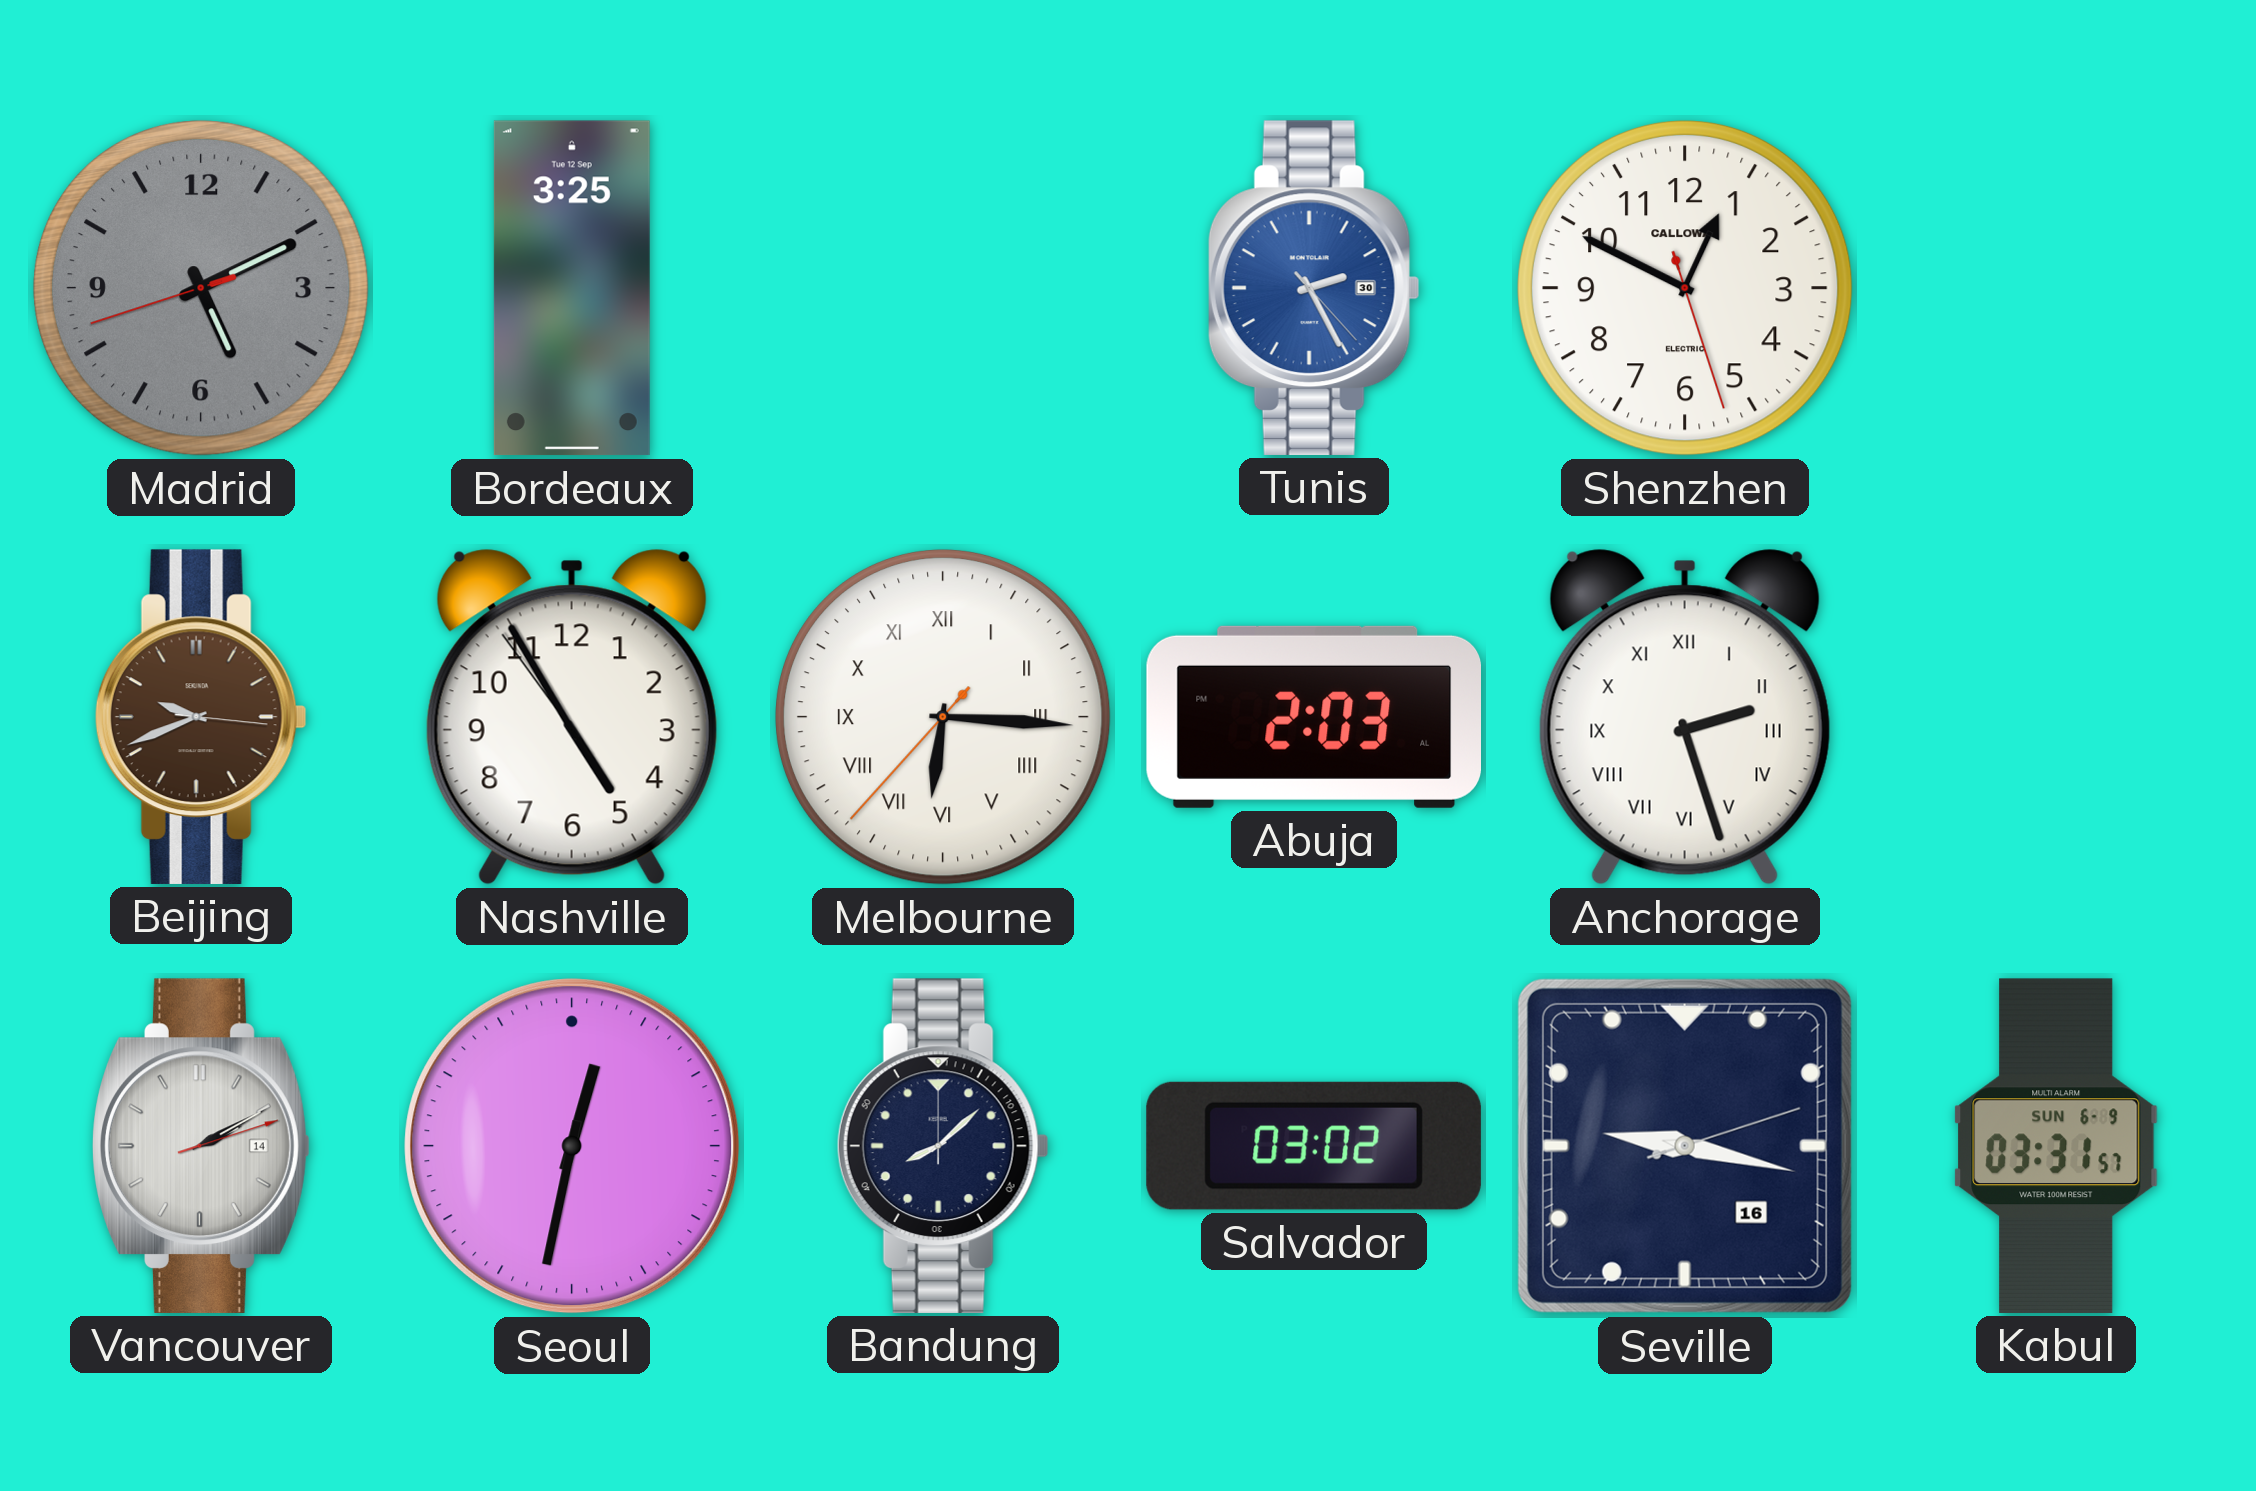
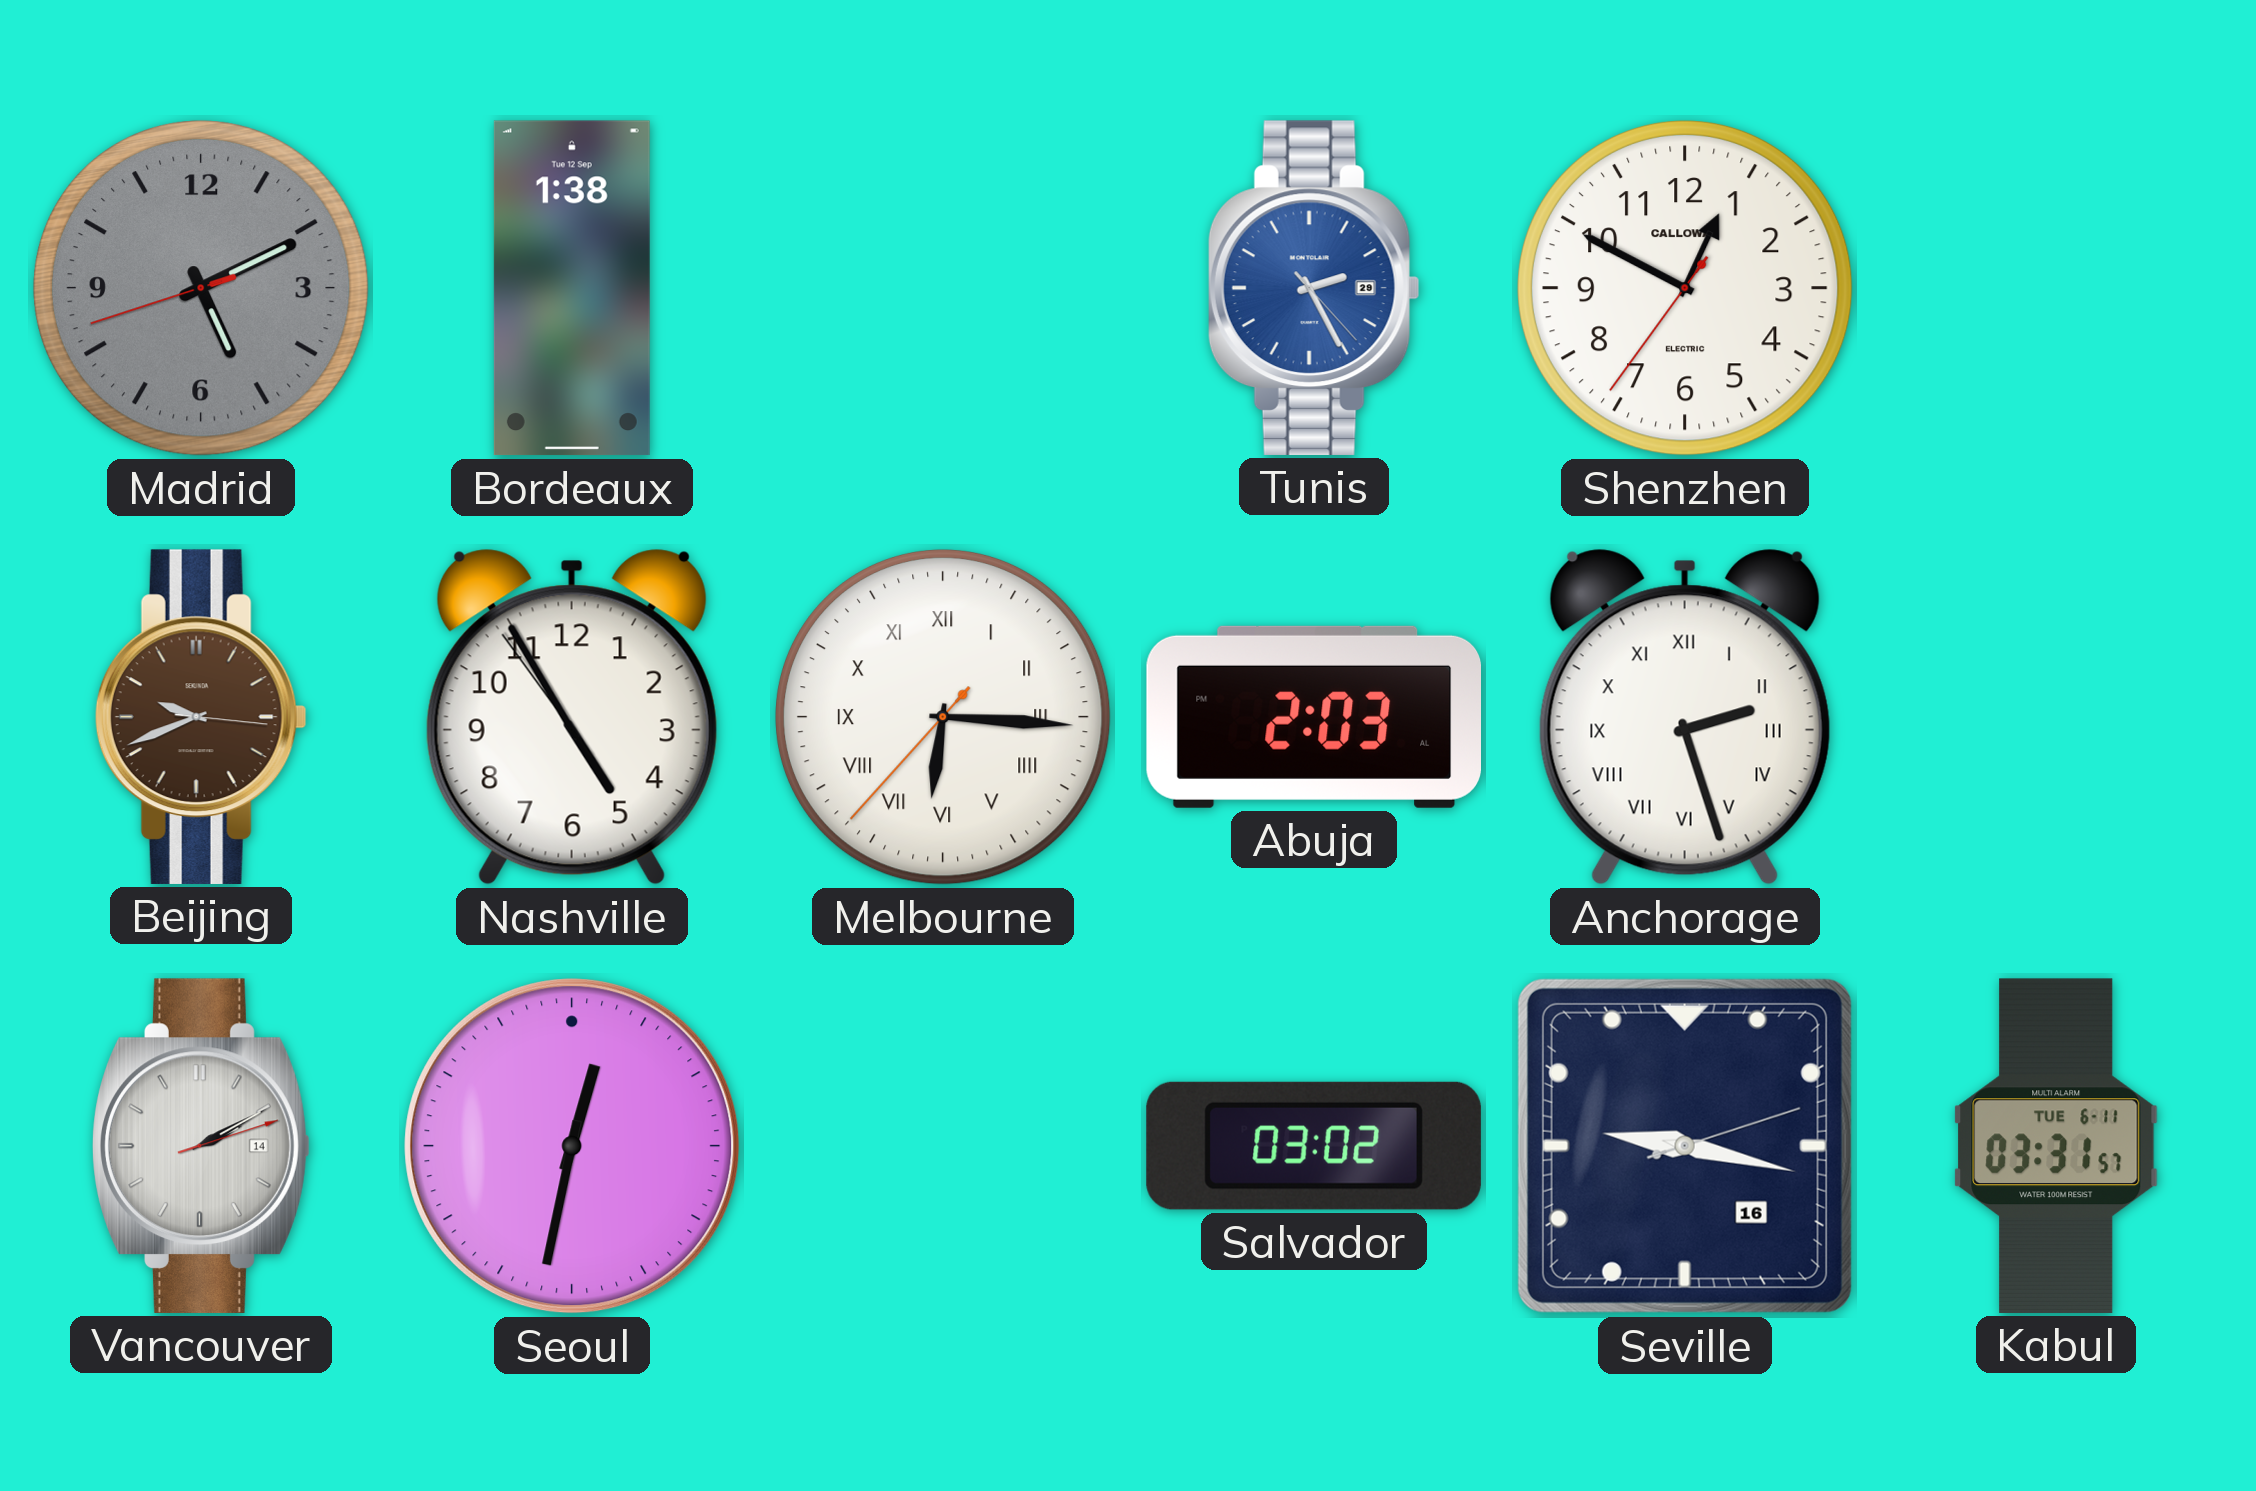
Bordeaux: 3:25 -> 1:38
Tunis date: 30 -> 29
Shenzhen: 12:49:27 -> 12:49:36
Bandung: 8:08 -> none
Kabul date: SUN 6-9 -> TUE 6-11
